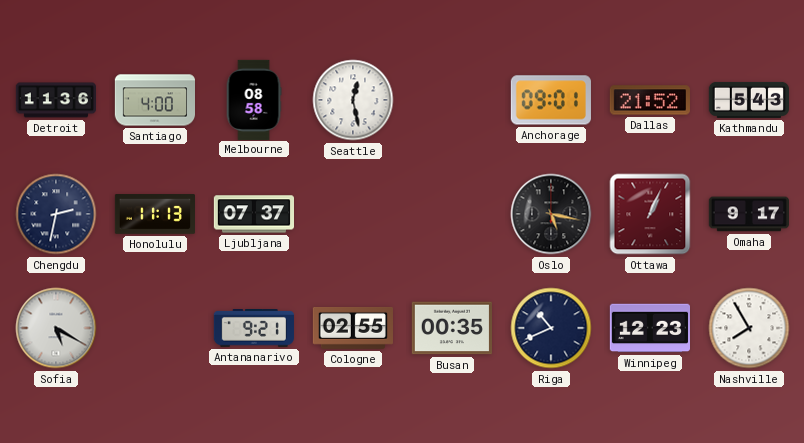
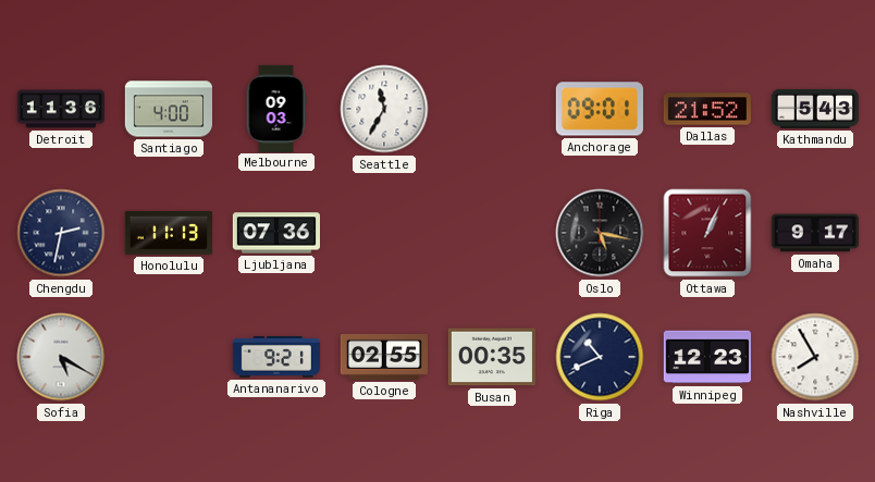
Melbourne: 08:58 -> 09:03
Seattle: 12:28 -> 11:35
Ljubljana: 07:37 -> 07:36
